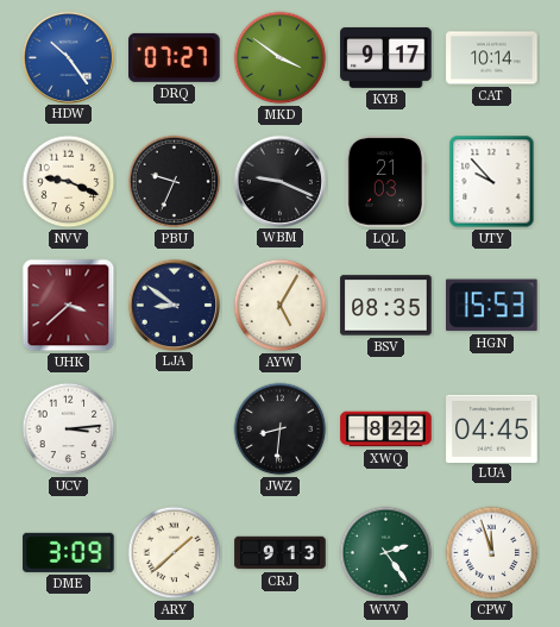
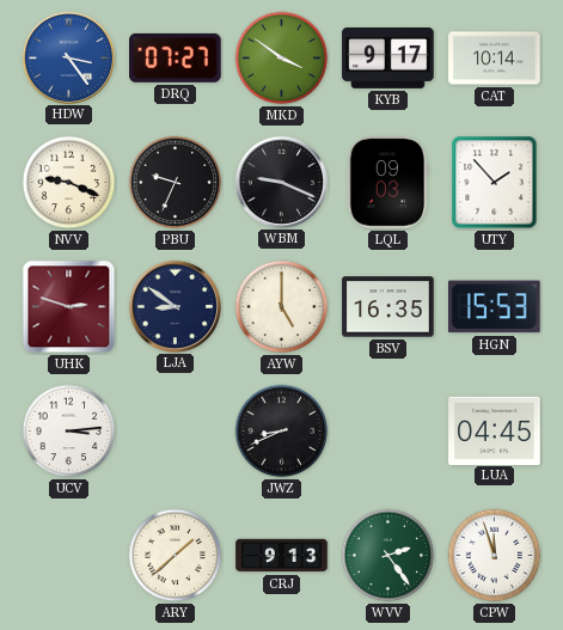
HDW: 10:24 -> 3:24
LQL: 21:03 -> 09:03
UTY: 9:53 -> 1:53
UHK: 3:38 -> 2:48
AYW: 5:05 -> 5:00
BSV: 08:35 -> 16:35
JWZ: 8:31 -> 8:41
XWQ: 8:22 -> none
DME: 3:09 -> none
